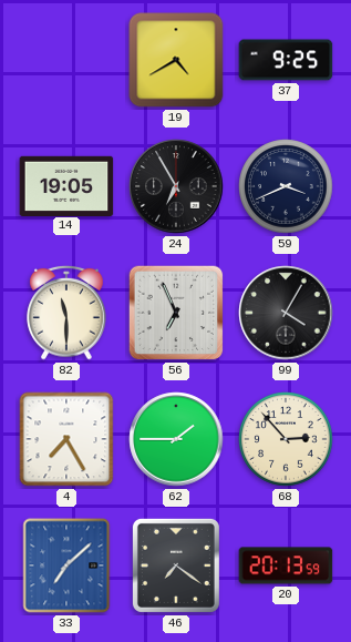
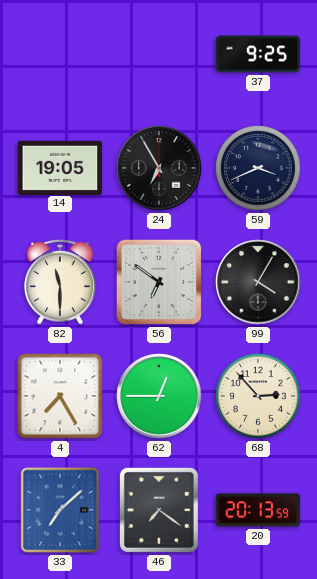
19: 4:40 -> none
56: 6:56 -> 6:51
62: 1:45 -> 12:45
